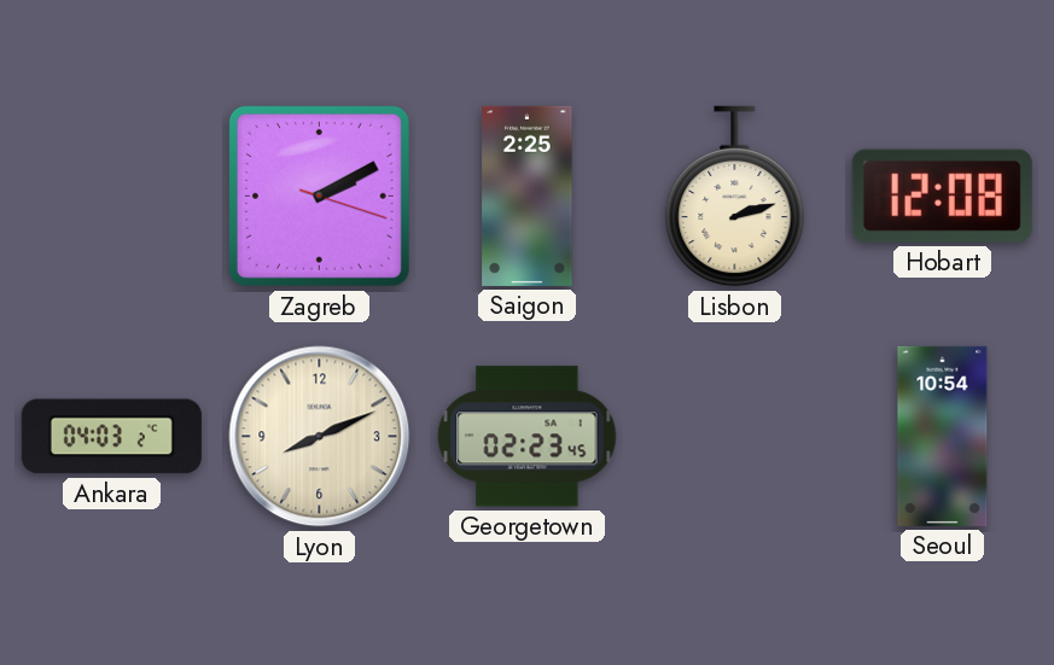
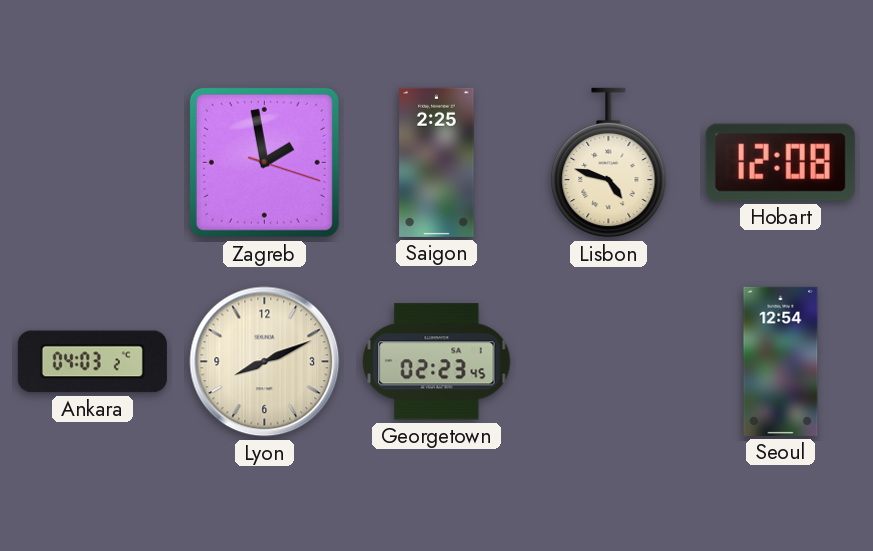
Zagreb: 2:10 -> 1:58
Lisbon: 2:12 -> 4:48
Seoul: 10:54 -> 12:54
